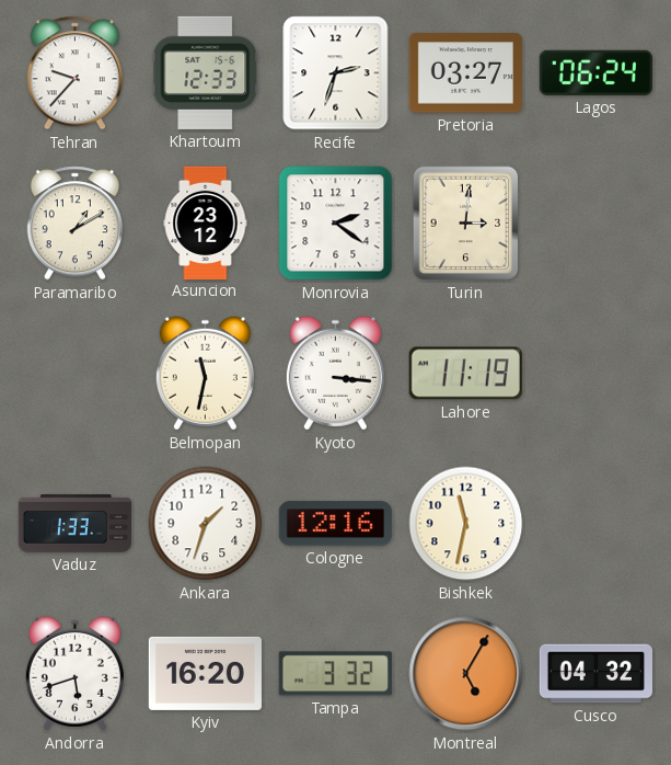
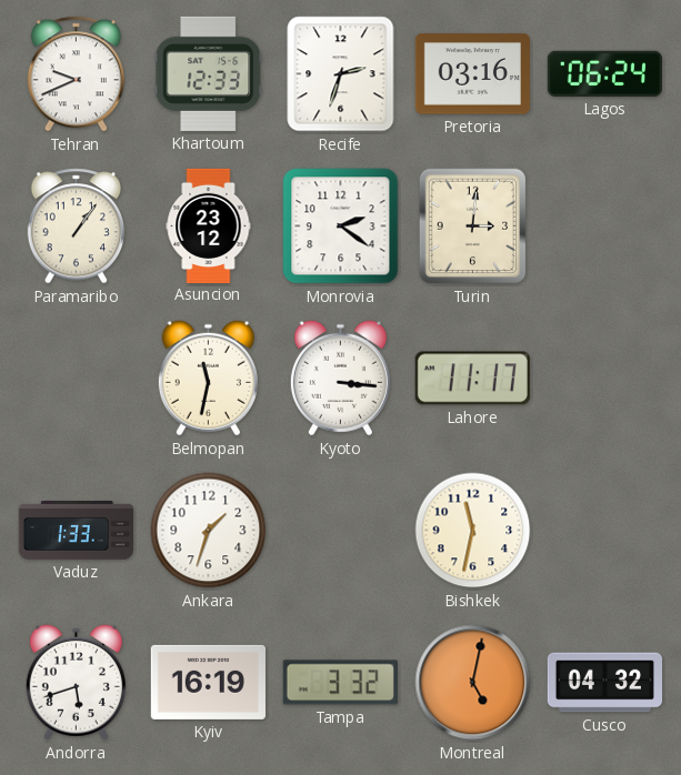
Tehran: 9:37 -> 9:41
Pretoria: 03:27 -> 03:16
Paramaribo: 1:10 -> 1:06
Lahore: 11:19 -> 11:17
Cologne: 12:16 -> none
Kyiv: 16:20 -> 16:19
Montreal: 5:05 -> 5:02
